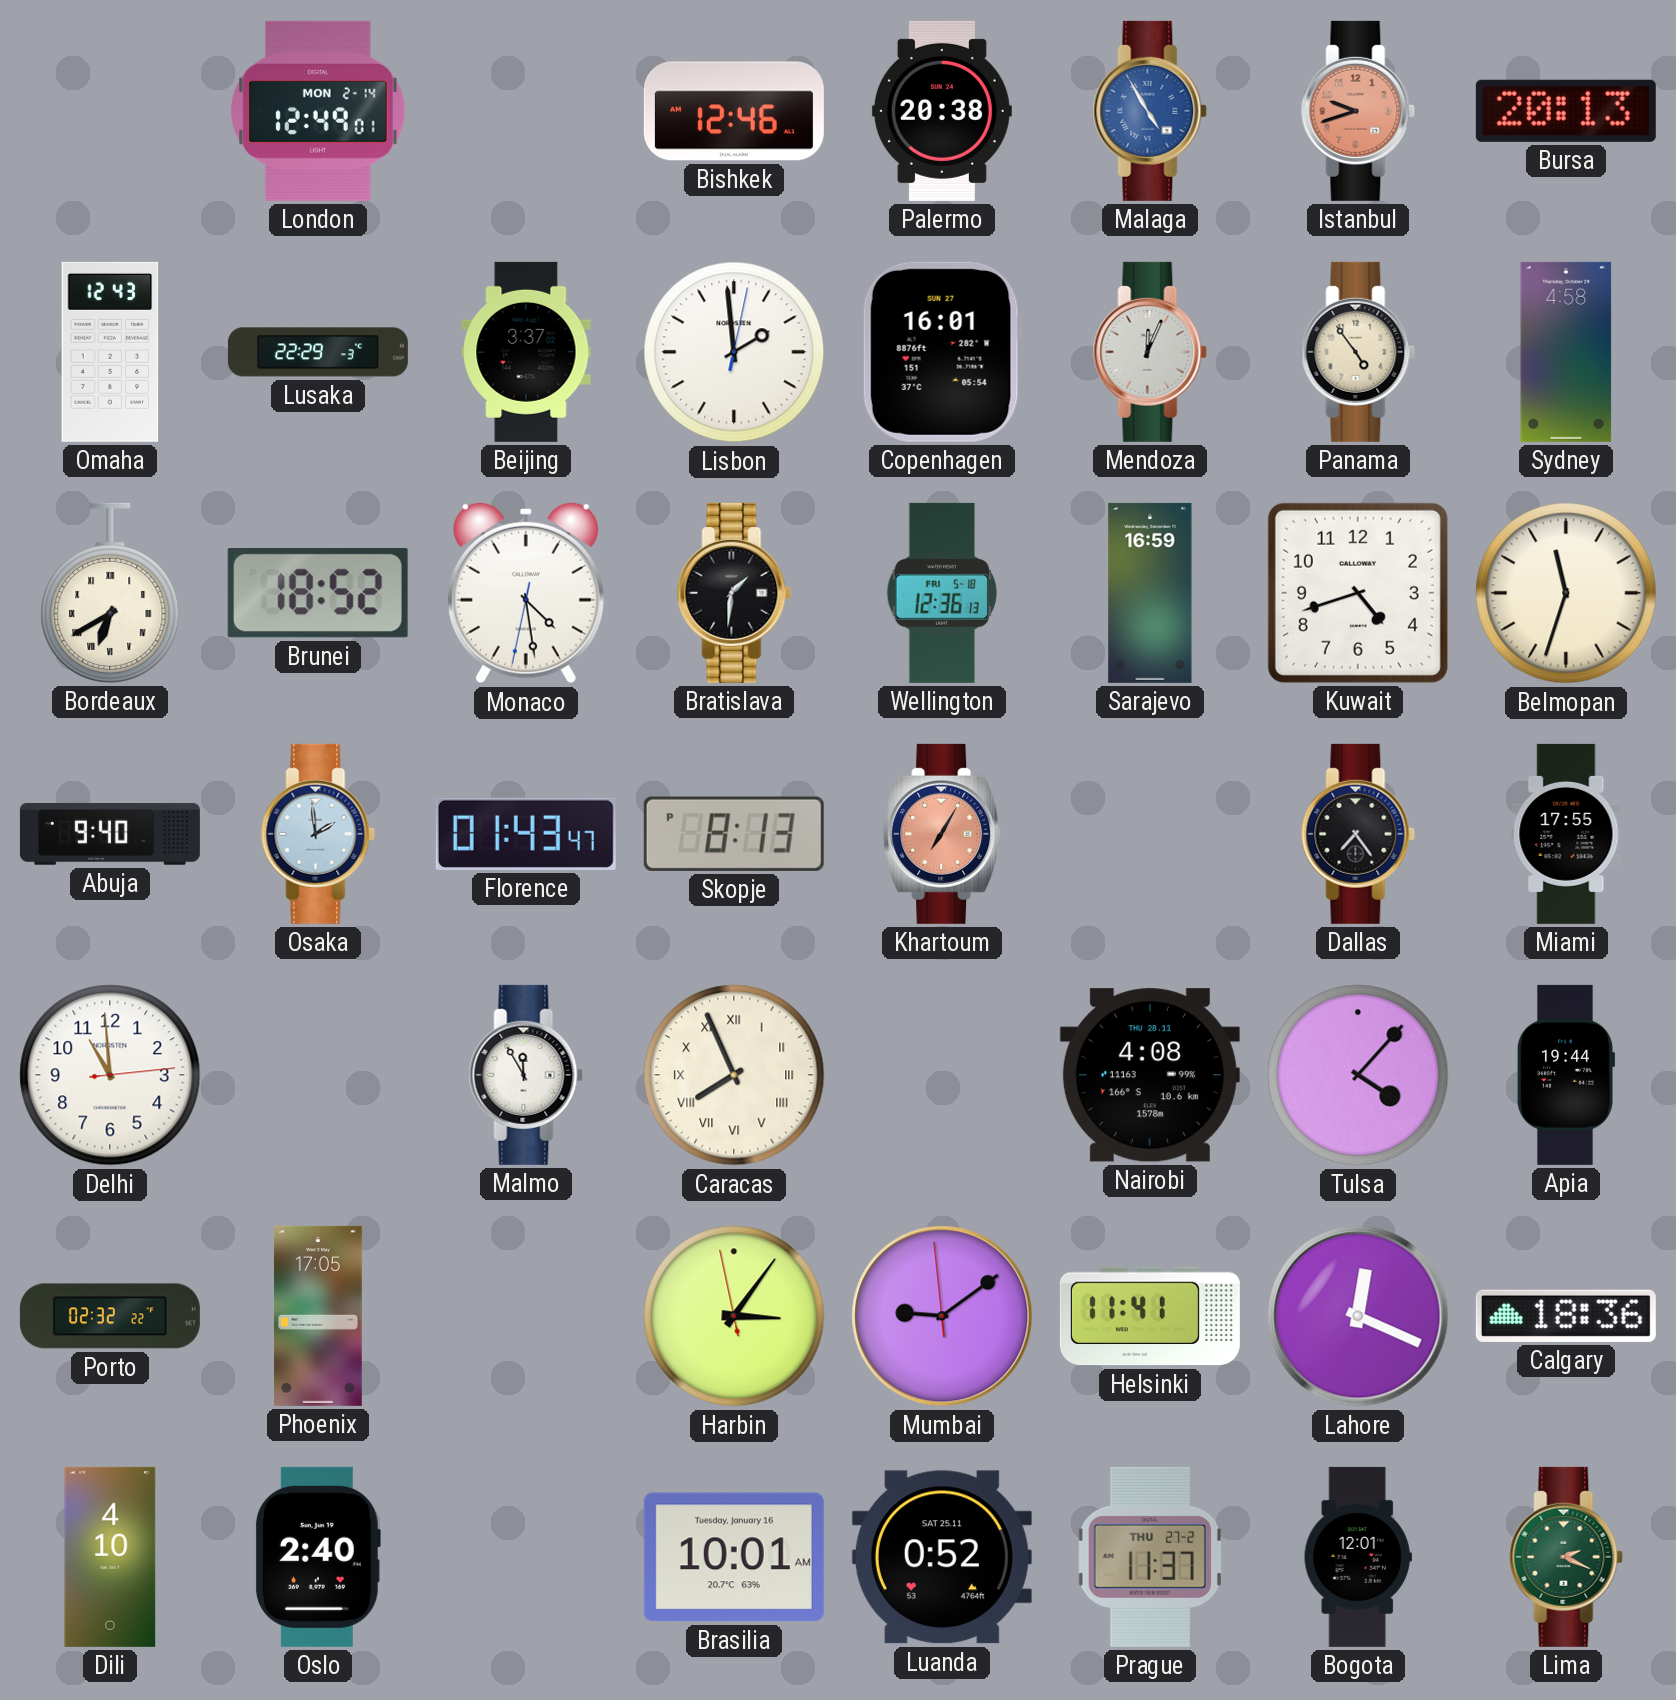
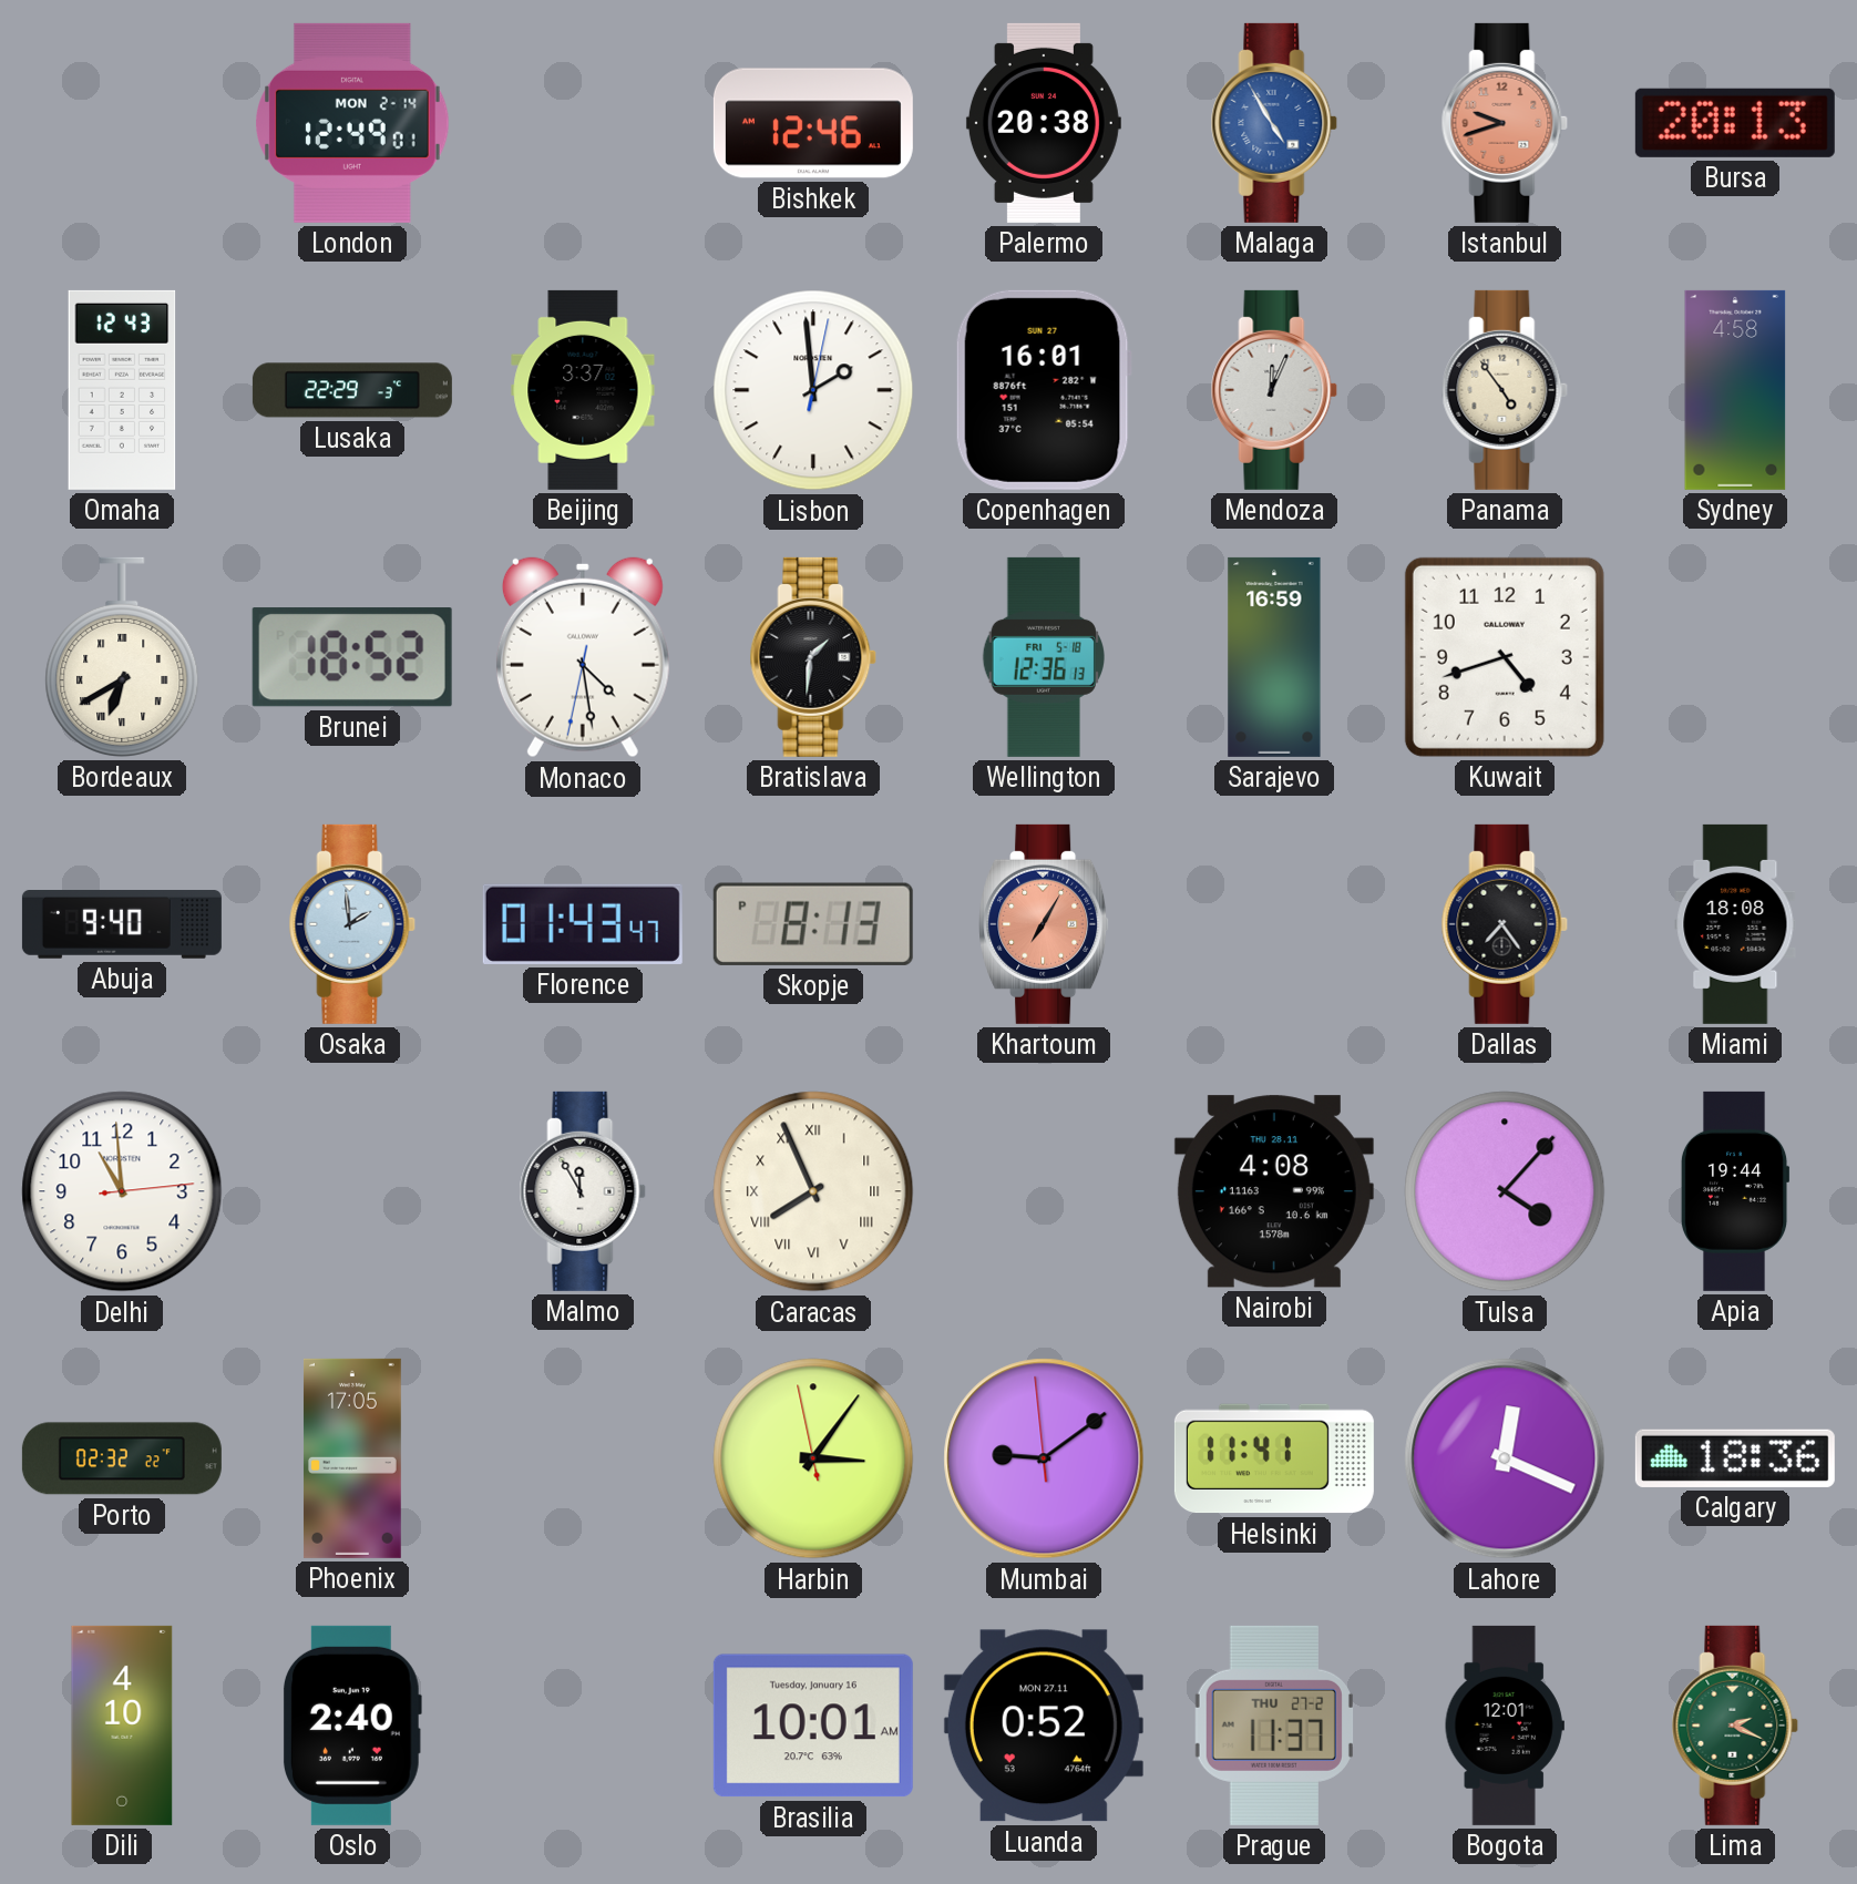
Belmopan: 11:33 -> none
Miami: 17:55 -> 18:08
Luanda date: SAT 25.11 -> MON 27.11
